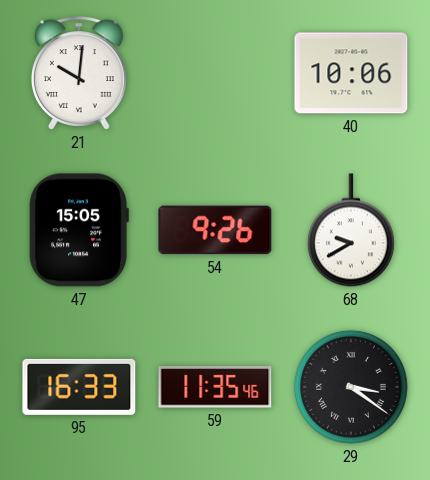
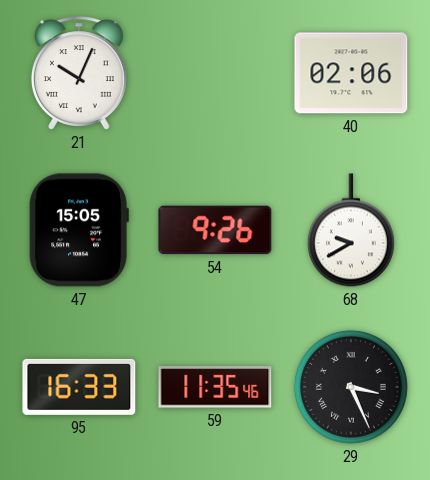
21: 10:01 -> 10:04
40: 10:06 -> 02:06
29: 3:21 -> 3:26
